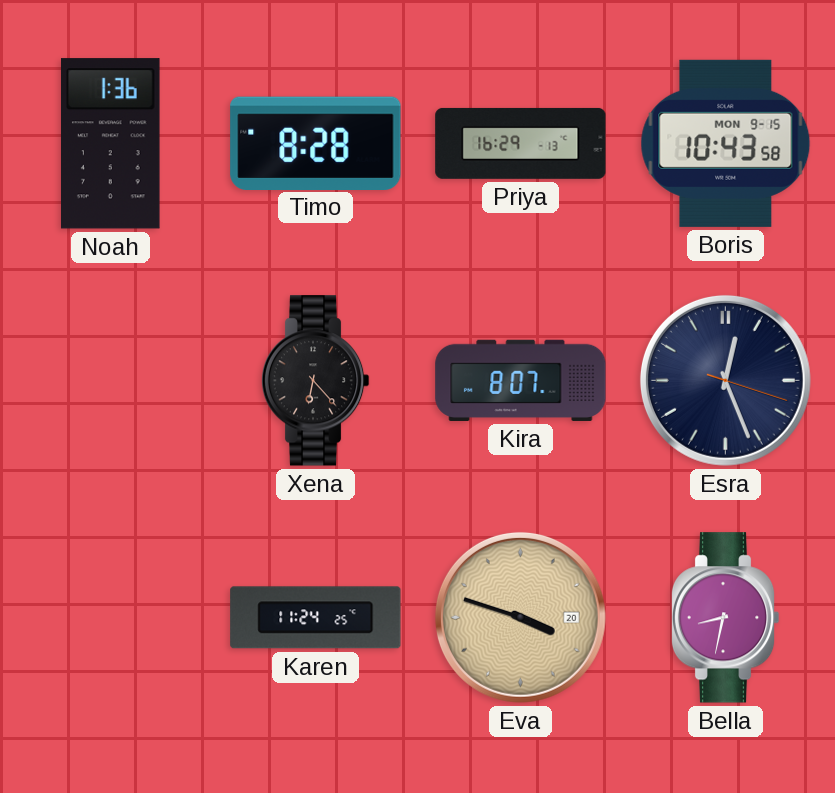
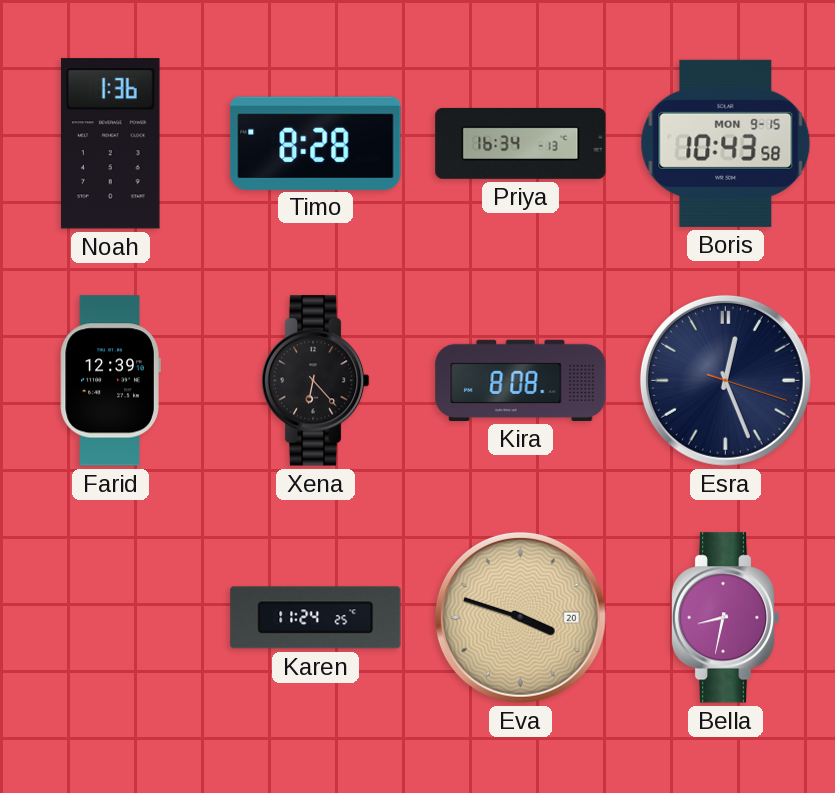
Priya: 16:29 -> 16:34
Farid: none -> 12:39
Kira: 8:07 -> 8:08
